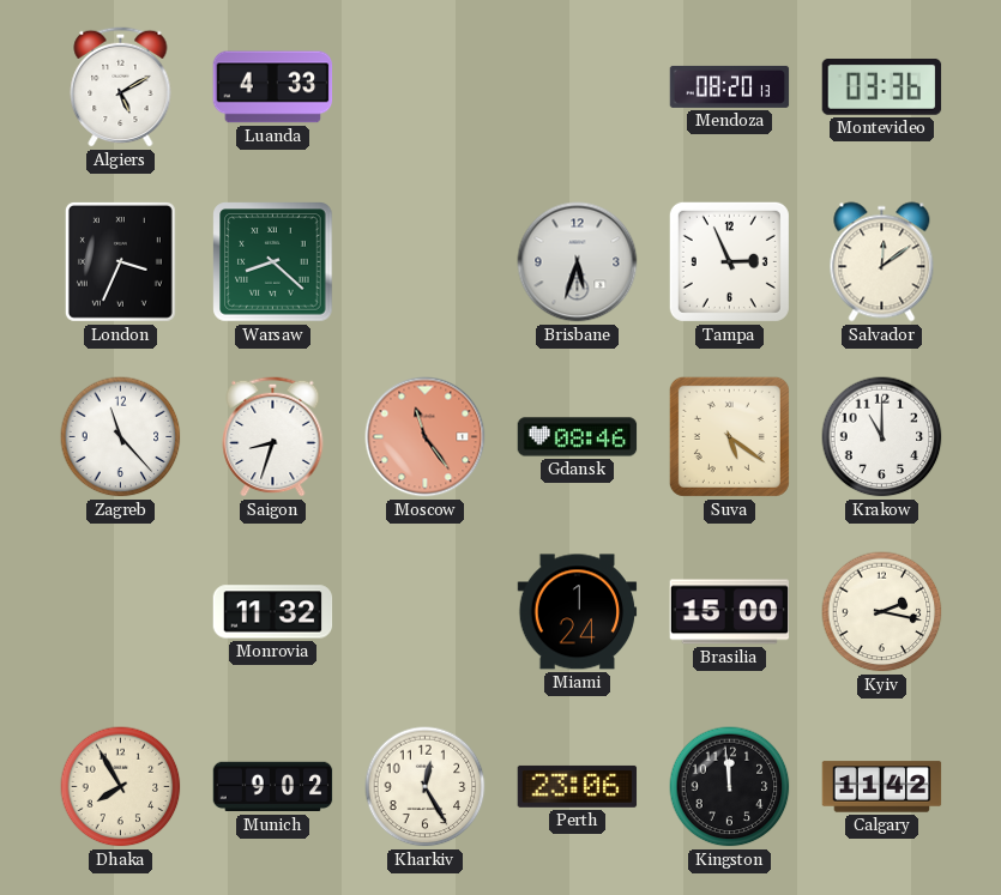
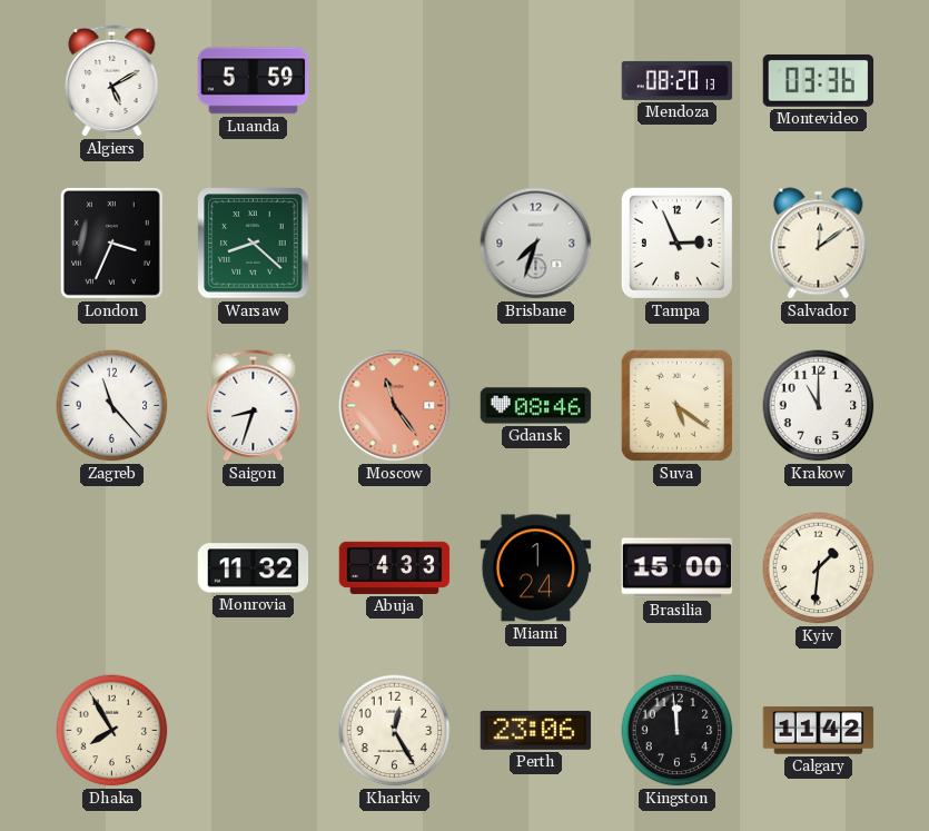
Luanda: 4:33 -> 5:59
Brisbane: 5:33 -> 7:33
Abuja: none -> 4:33
Kyiv: 2:17 -> 1:31
Munich: 9:02 -> none
